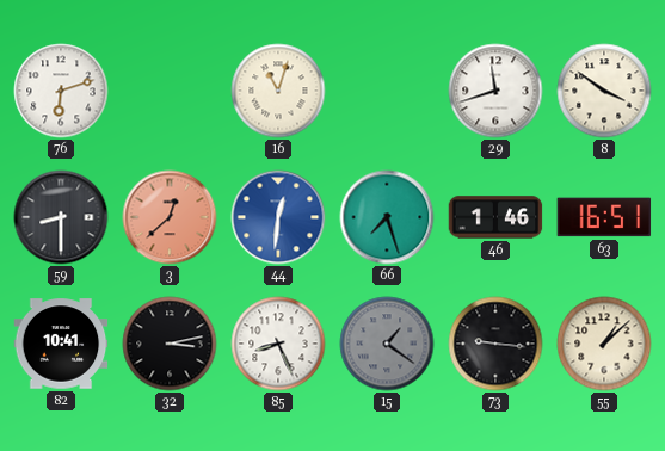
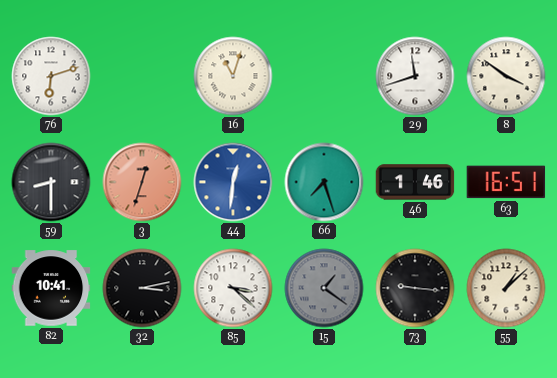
3: 12:38 -> 12:33
85: 8:26 -> 3:22
